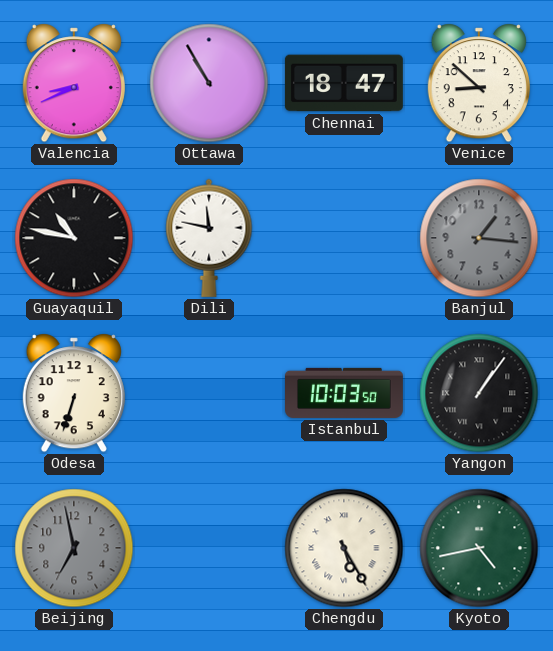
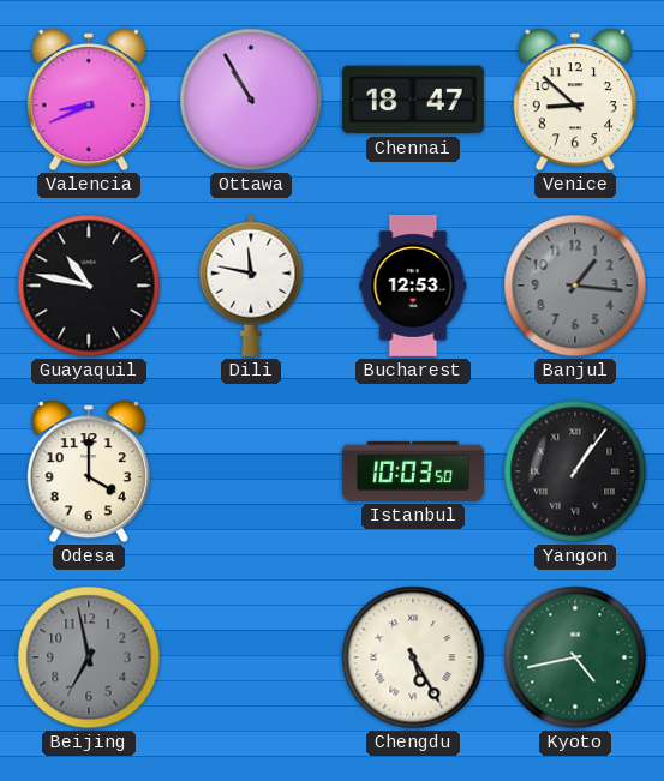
Bucharest: none -> 12:53
Odesa: 6:33 -> 4:00
